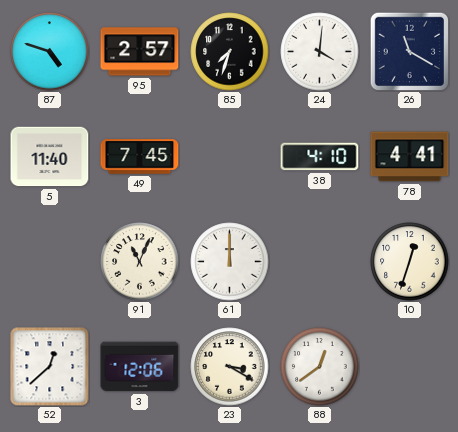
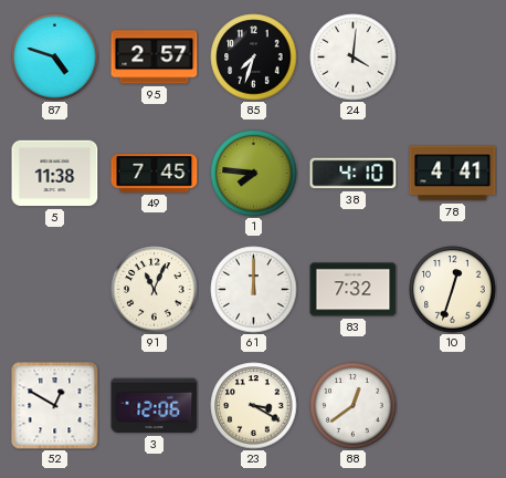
26: 11:20 -> none
5: 11:40 -> 11:38
1: none -> 7:46
83: none -> 7:32
52: 12:38 -> 12:50
